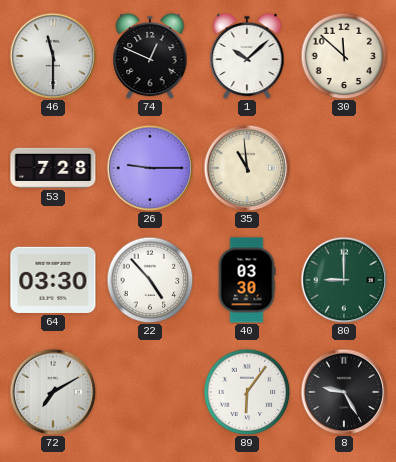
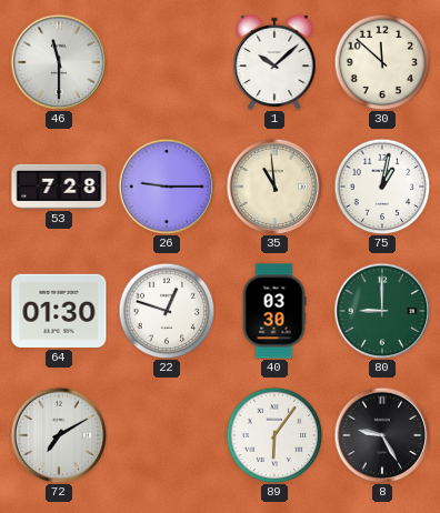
74: 12:49 -> none
75: none -> 1:02
64: 03:30 -> 01:30
22: 4:53 -> 12:48
